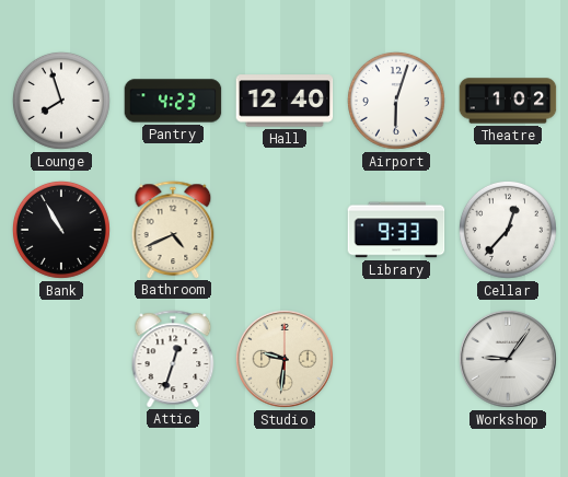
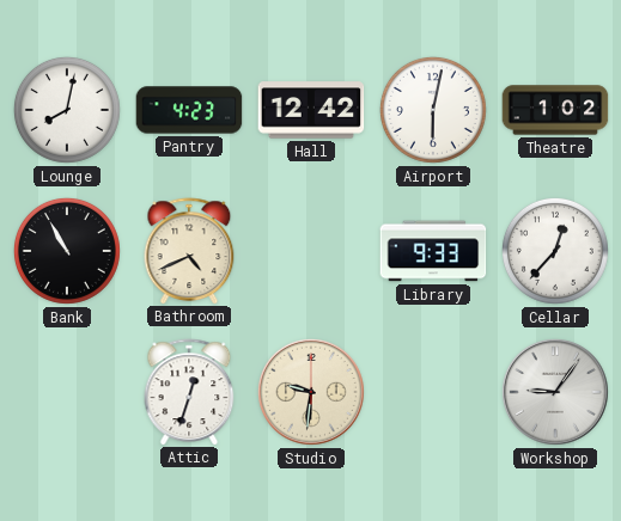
Lounge: 7:57 -> 8:02
Hall: 12:40 -> 12:42
Airport: 6:03 -> 6:02
